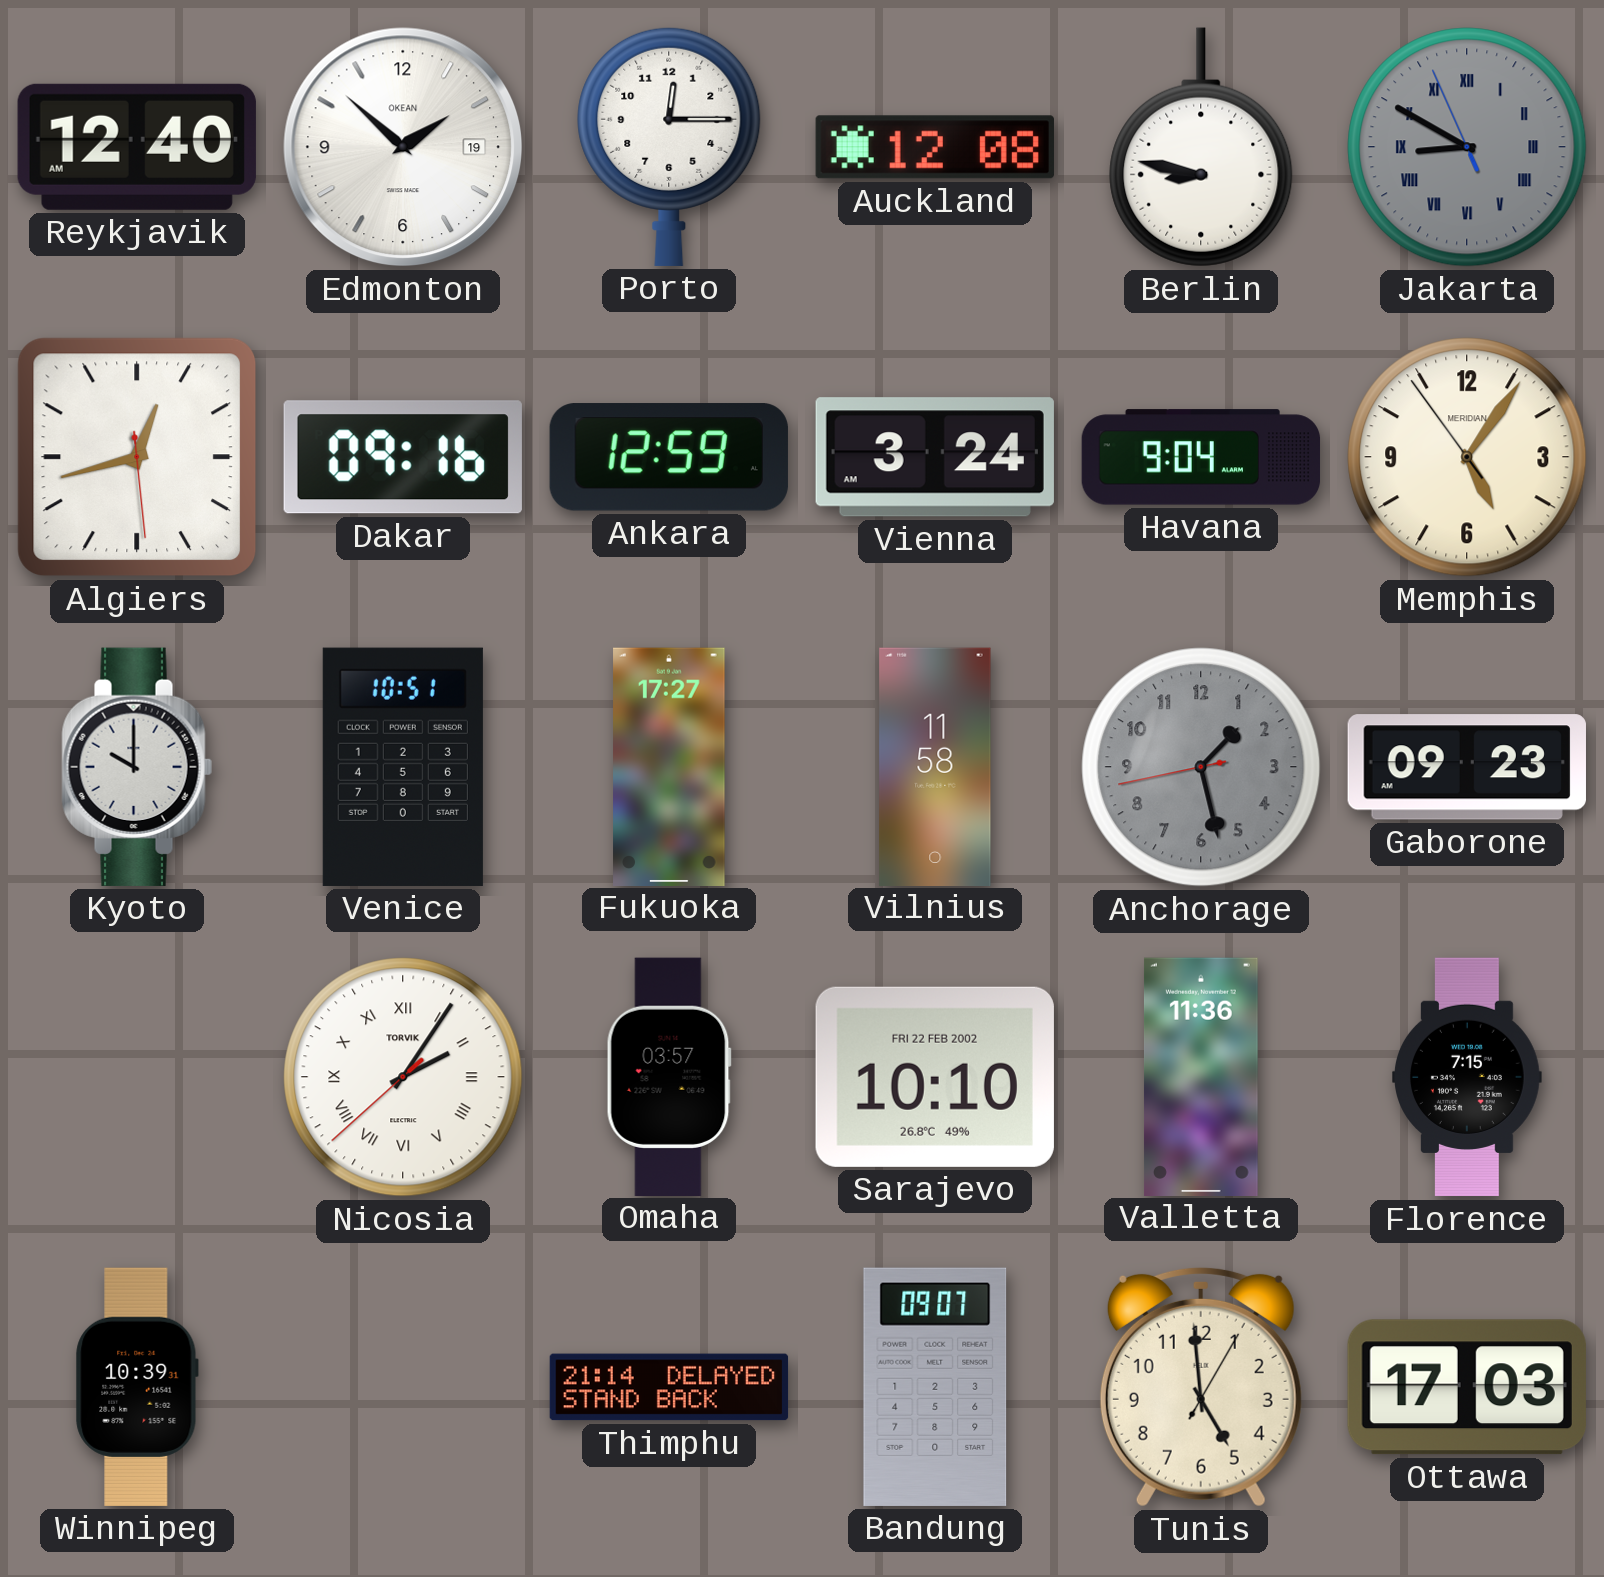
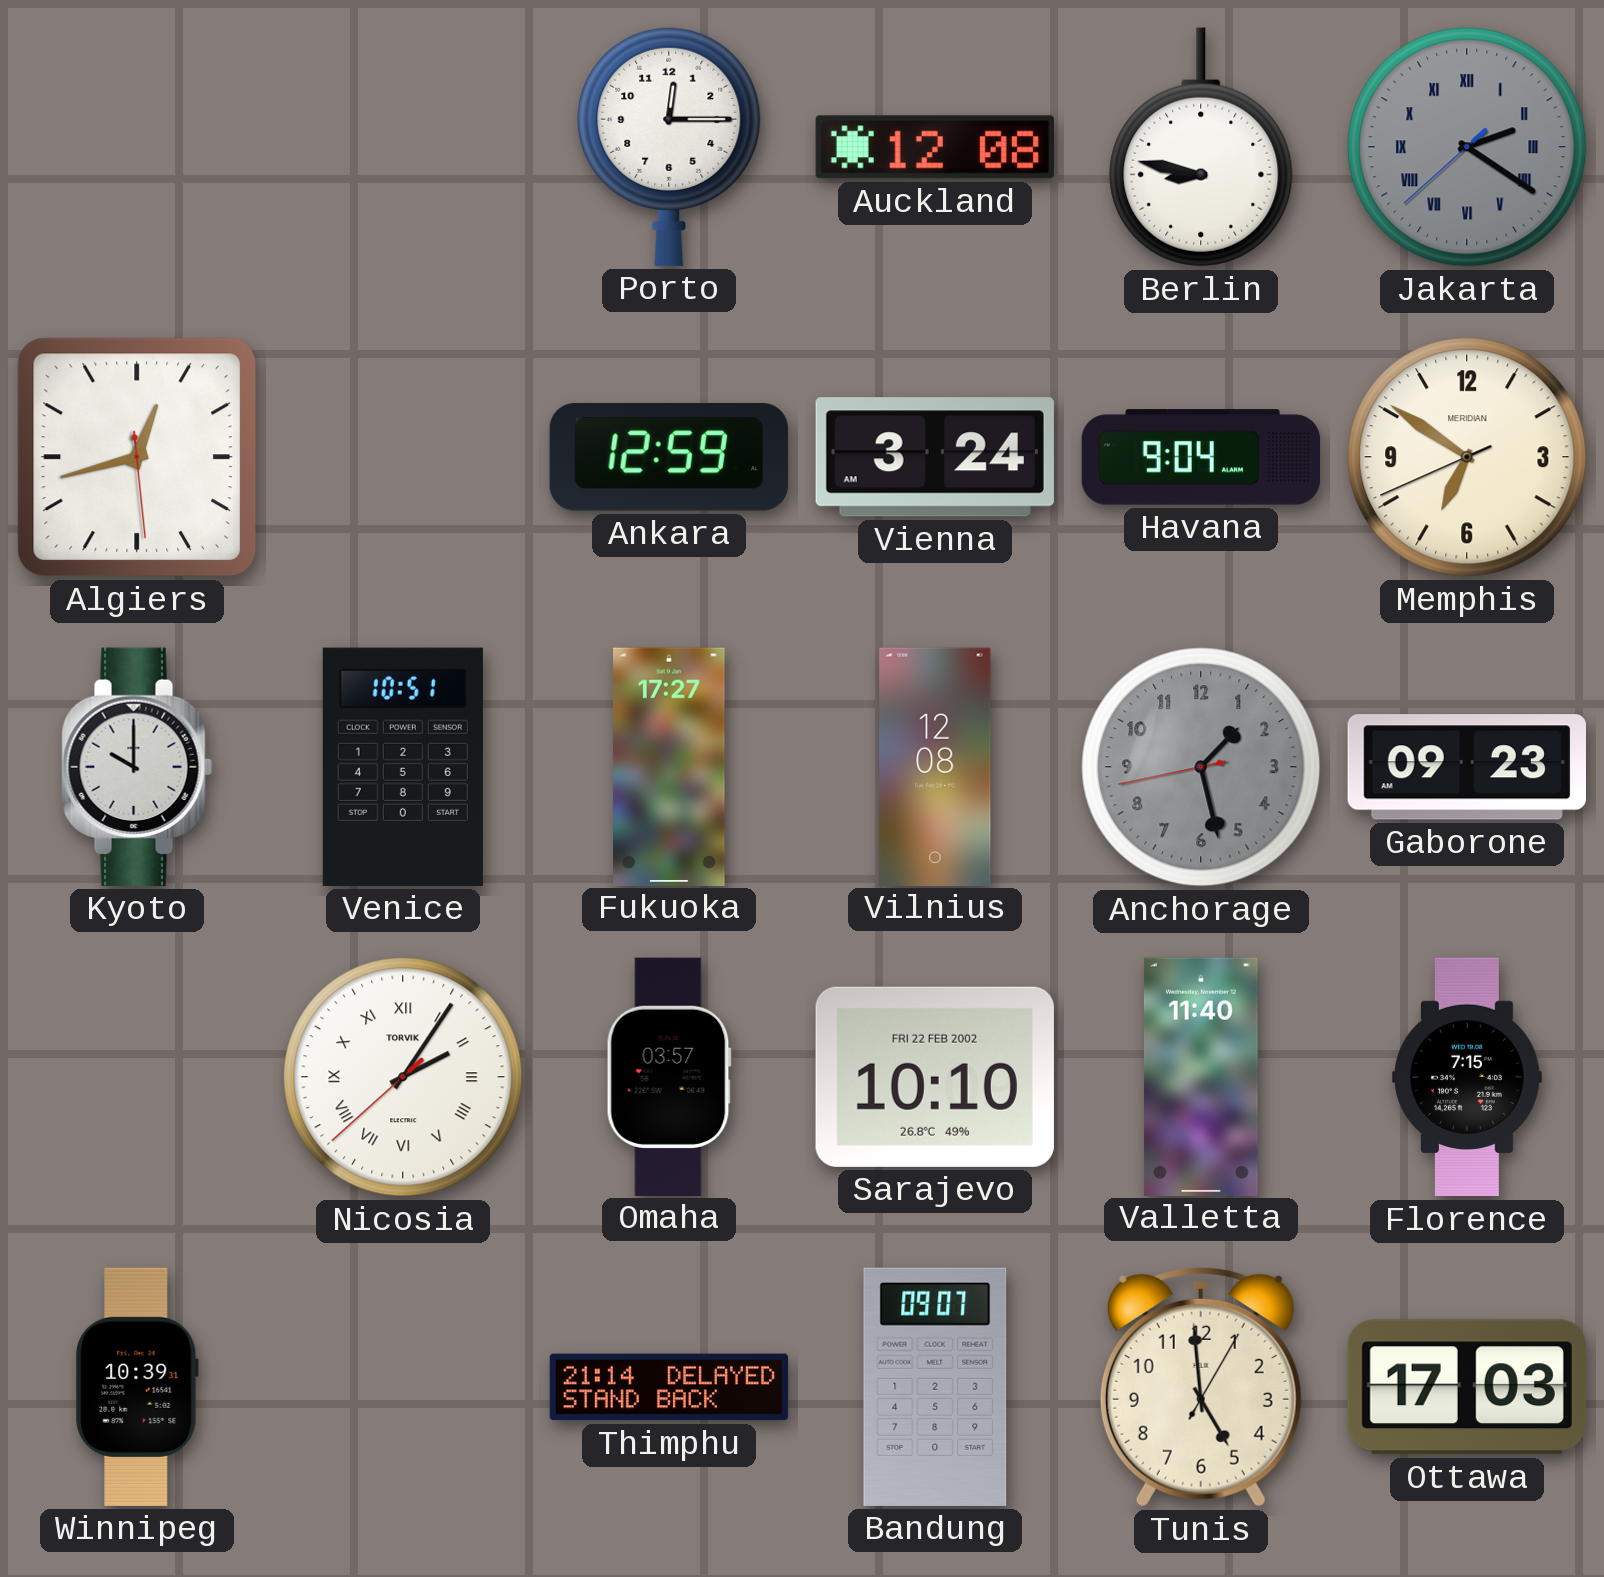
Reykjavik: 12:40 -> none
Edmonton: 1:52 -> none
Jakarta: 8:49 -> 2:20
Dakar: 09:16 -> none
Memphis: 5:05 -> 6:50
Vilnius: 11:58 -> 12:08
Valletta: 11:36 -> 11:40
